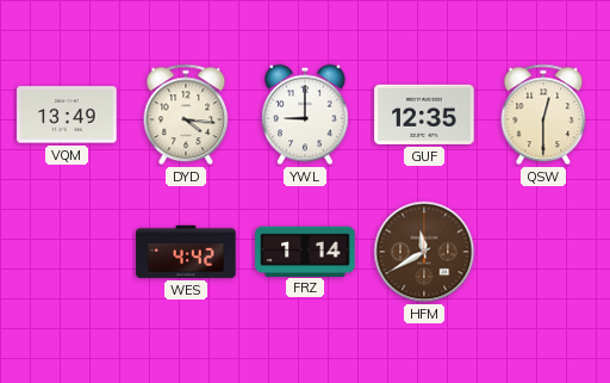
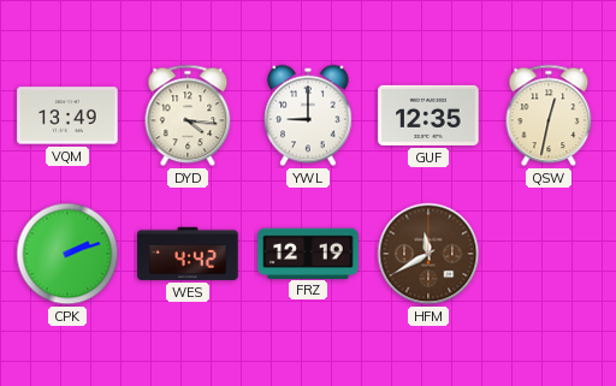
QSW: 12:30 -> 12:32
CPK: none -> 2:12
FRZ: 1:14 -> 12:19
